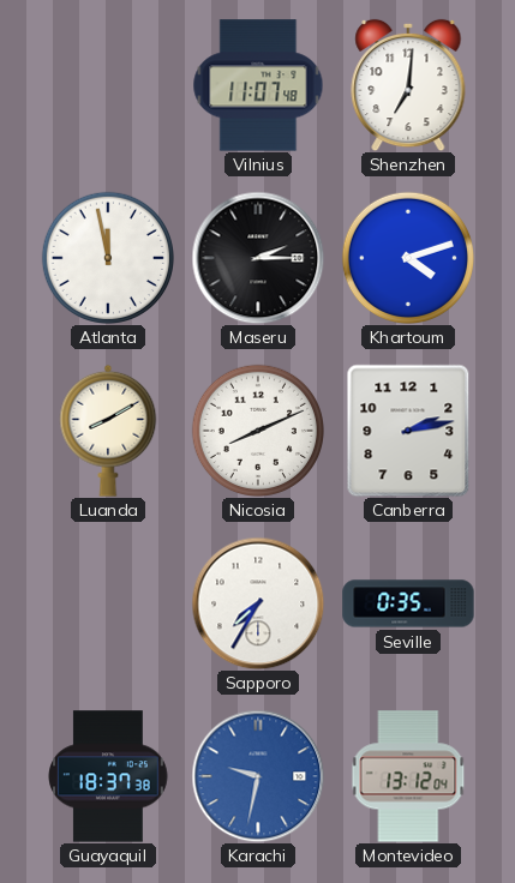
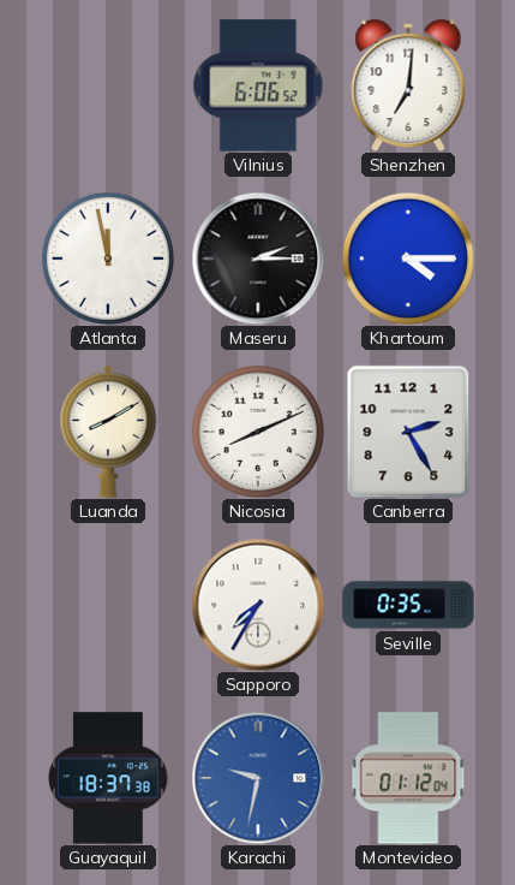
Vilnius: 11:07 -> 6:06
Khartoum: 4:12 -> 4:15
Canberra: 2:13 -> 2:25
Montevideo: 13:12 -> 01:12
